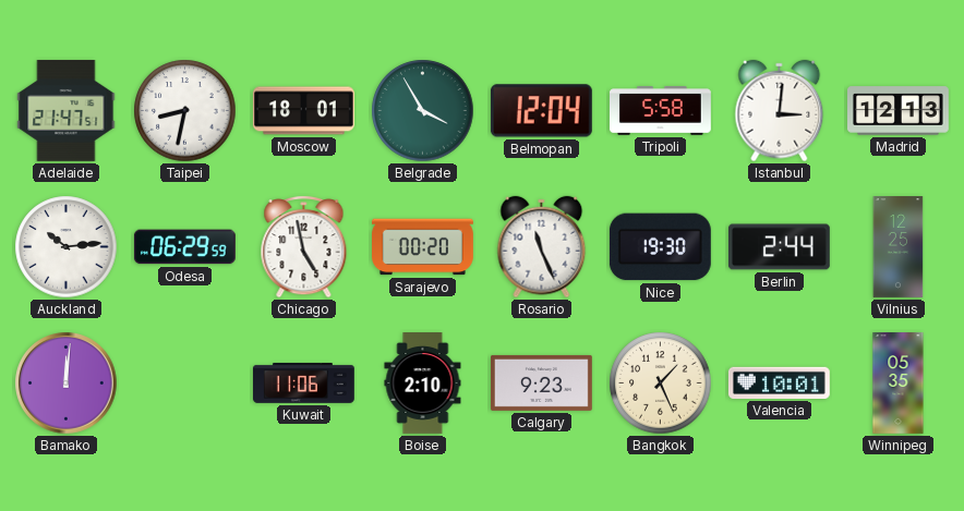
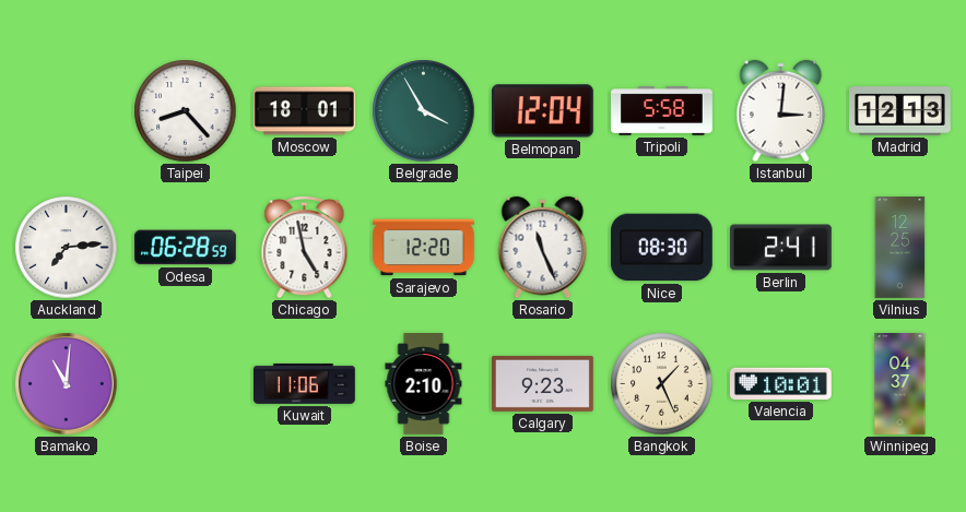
Adelaide: 21:47 -> none
Taipei: 8:32 -> 8:23
Auckland: 10:14 -> 7:14
Odesa: 06:29 -> 06:28
Sarajevo: 00:20 -> 12:20
Nice: 19:30 -> 08:30
Berlin: 2:44 -> 2:41
Bamako: 12:01 -> 11:01
Winnipeg: 05:35 -> 04:37
